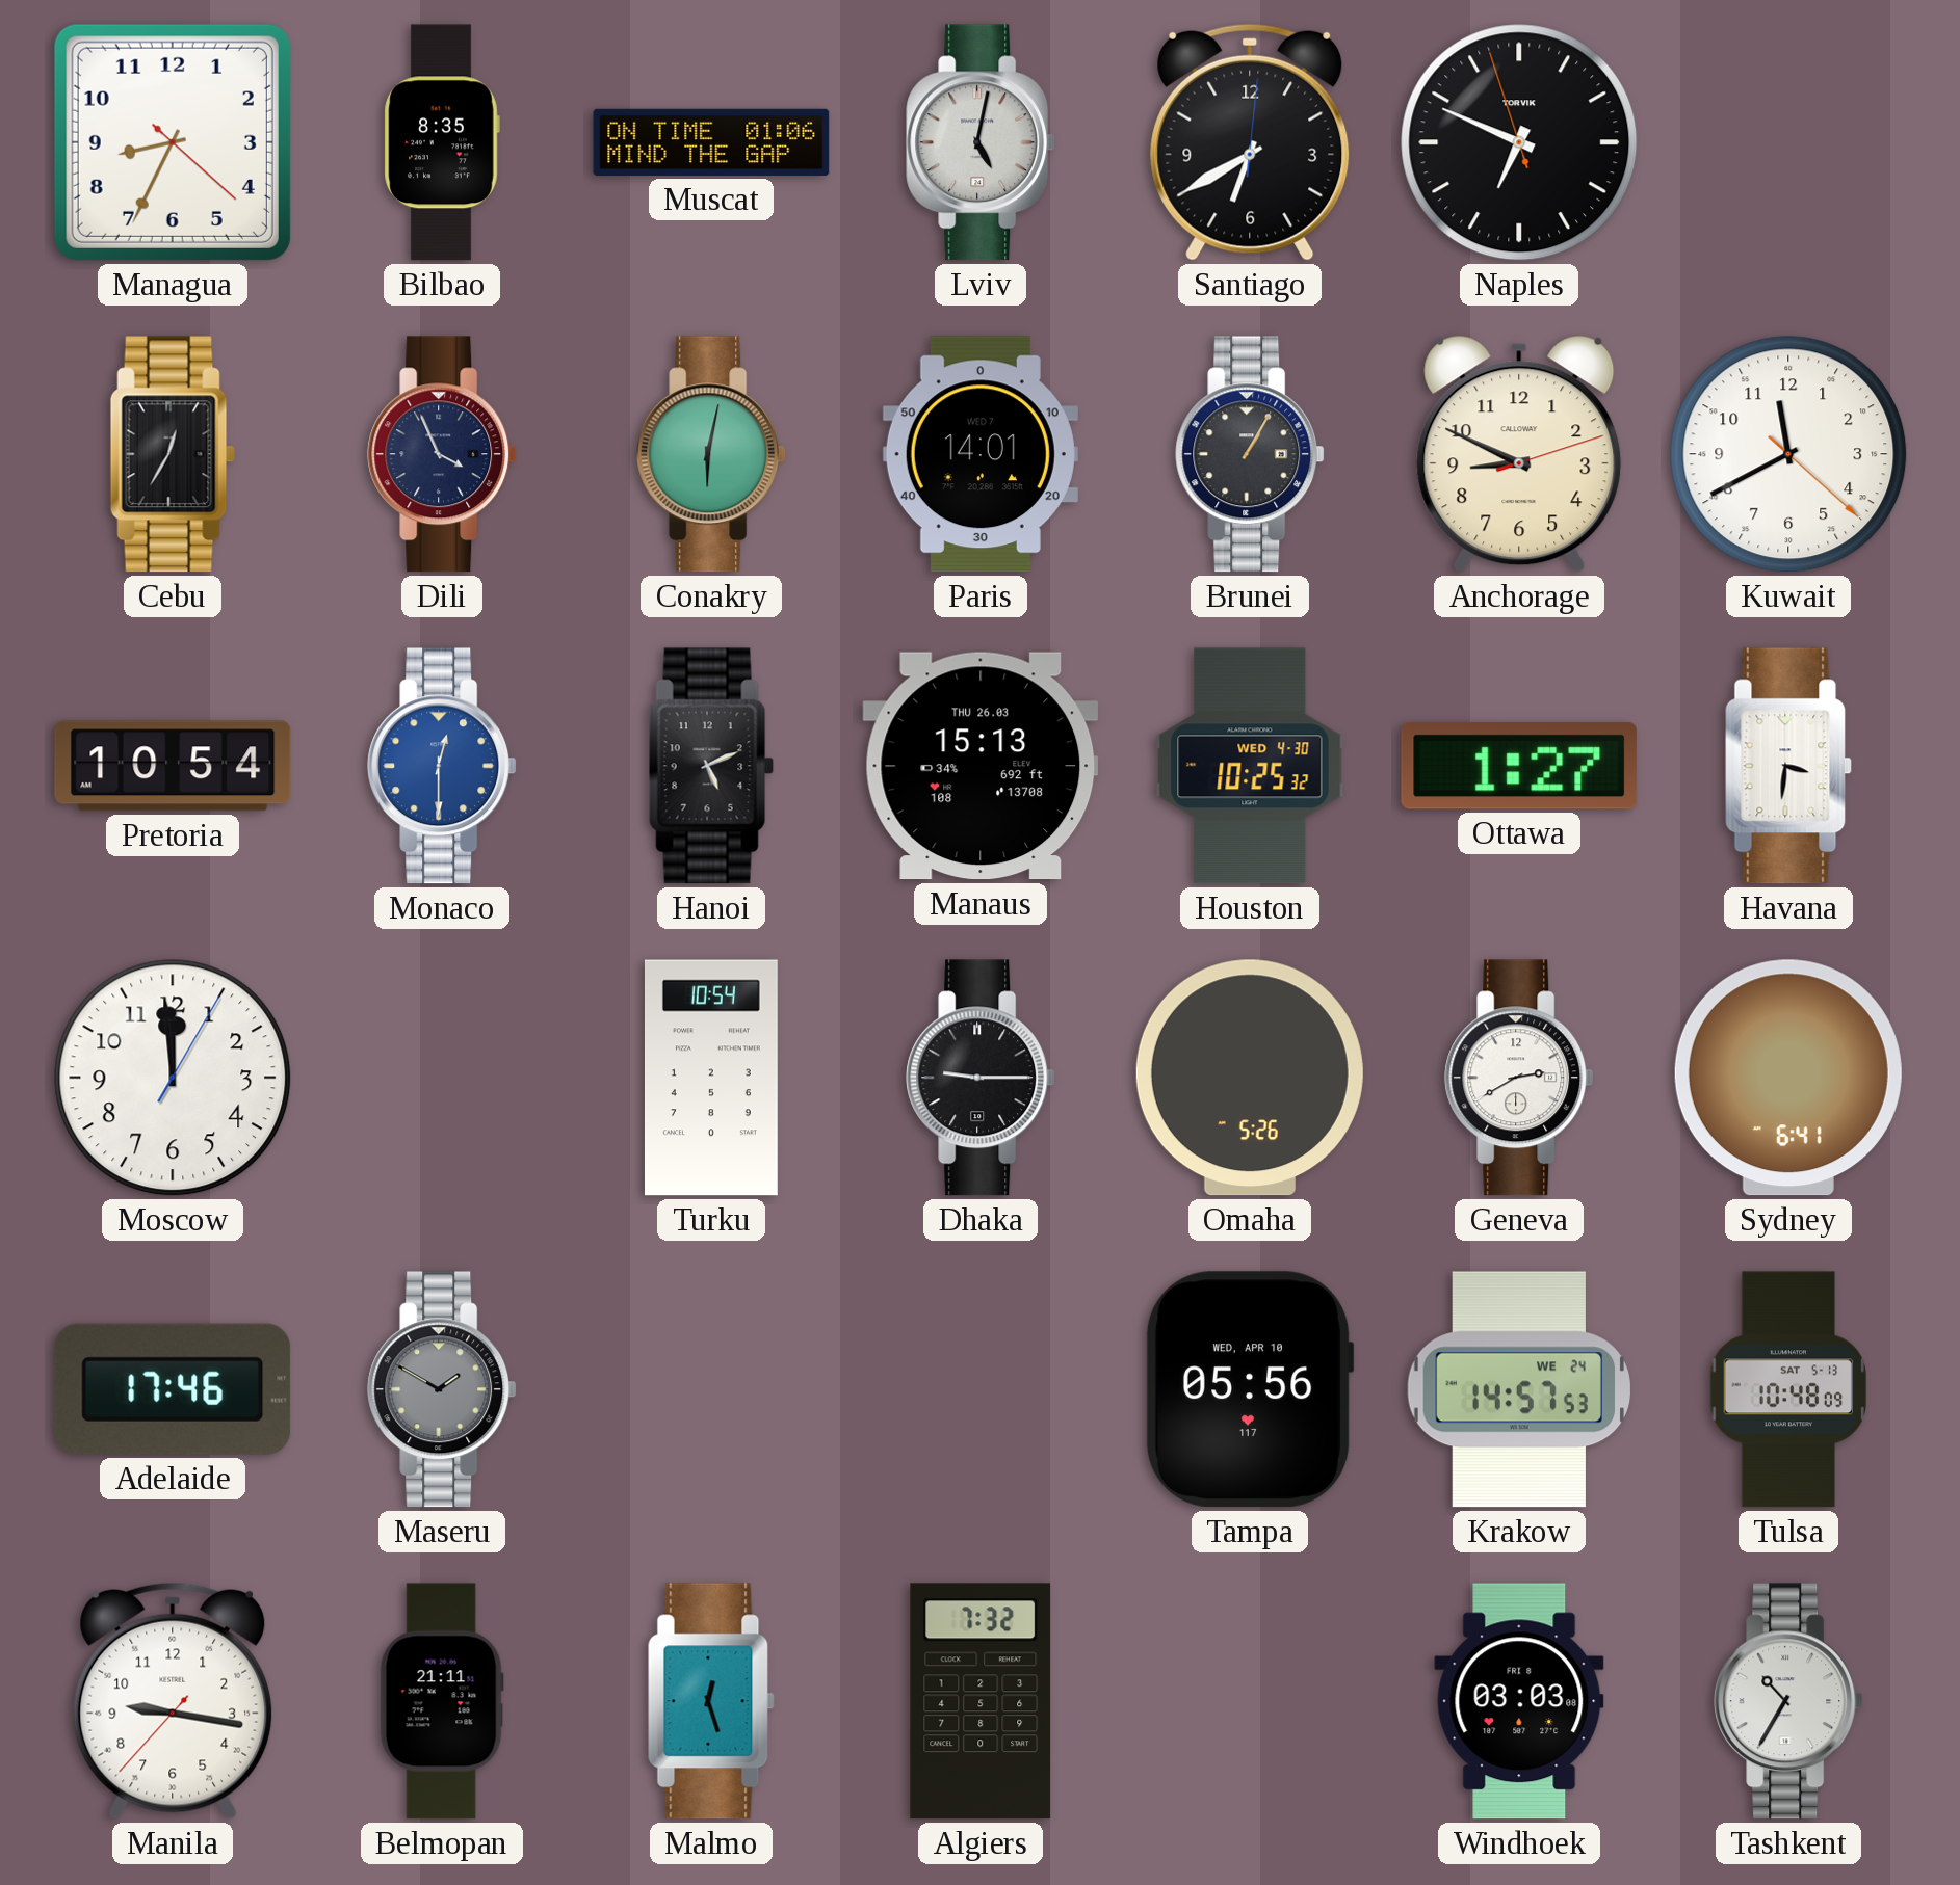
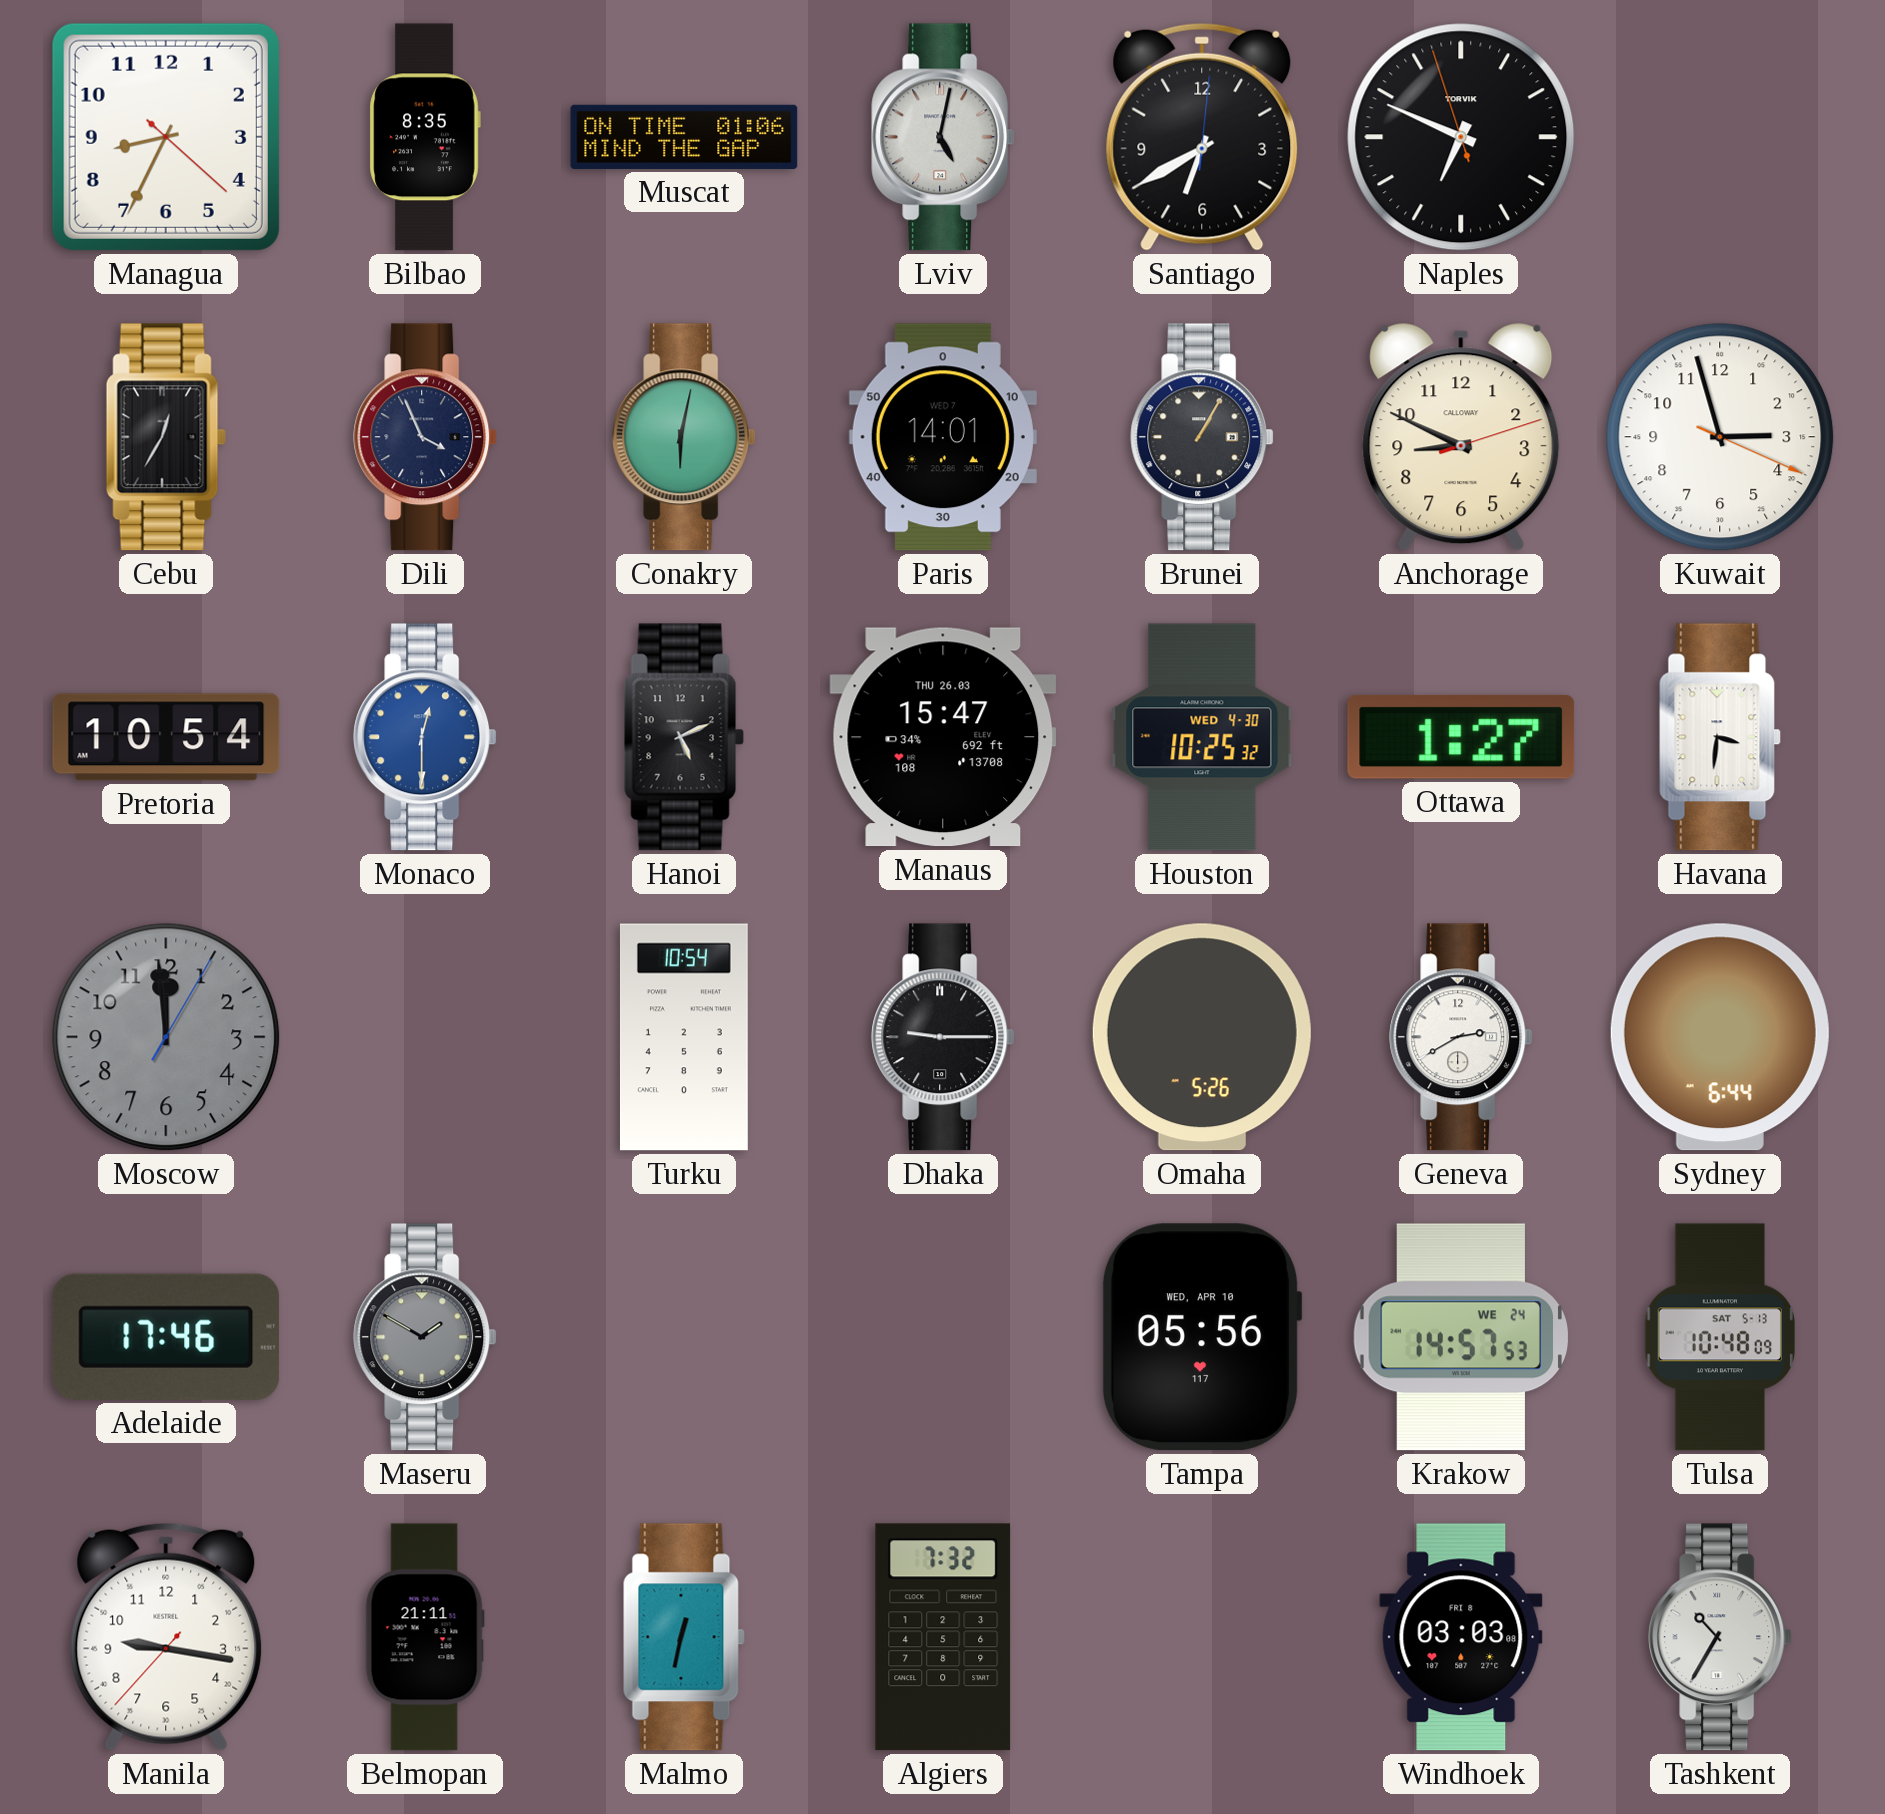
Kuwait: 11:40 -> 2:57
Manaus: 15:13 -> 15:47
Moscow dial: white -> grey
Sydney: 6:41 -> 6:44
Malmo: 12:27 -> 12:32
